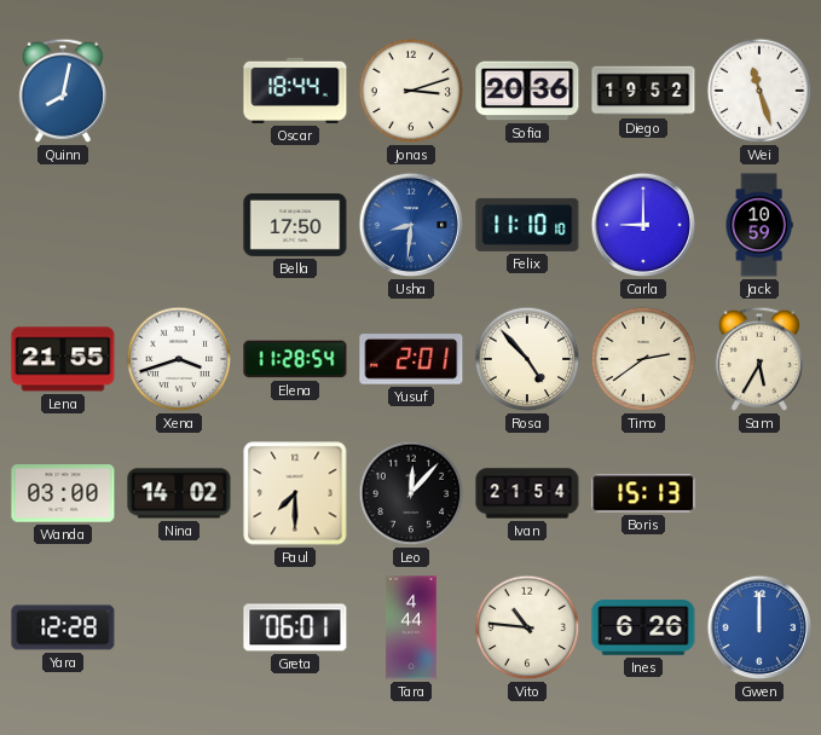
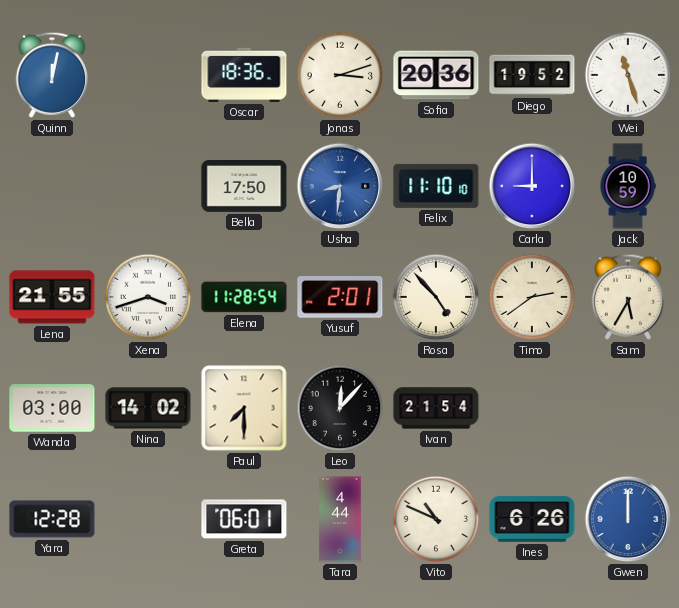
Quinn: 8:02 -> 12:02
Oscar: 18:44 -> 18:36
Boris: 15:13 -> none
Vito: 10:46 -> 10:49
